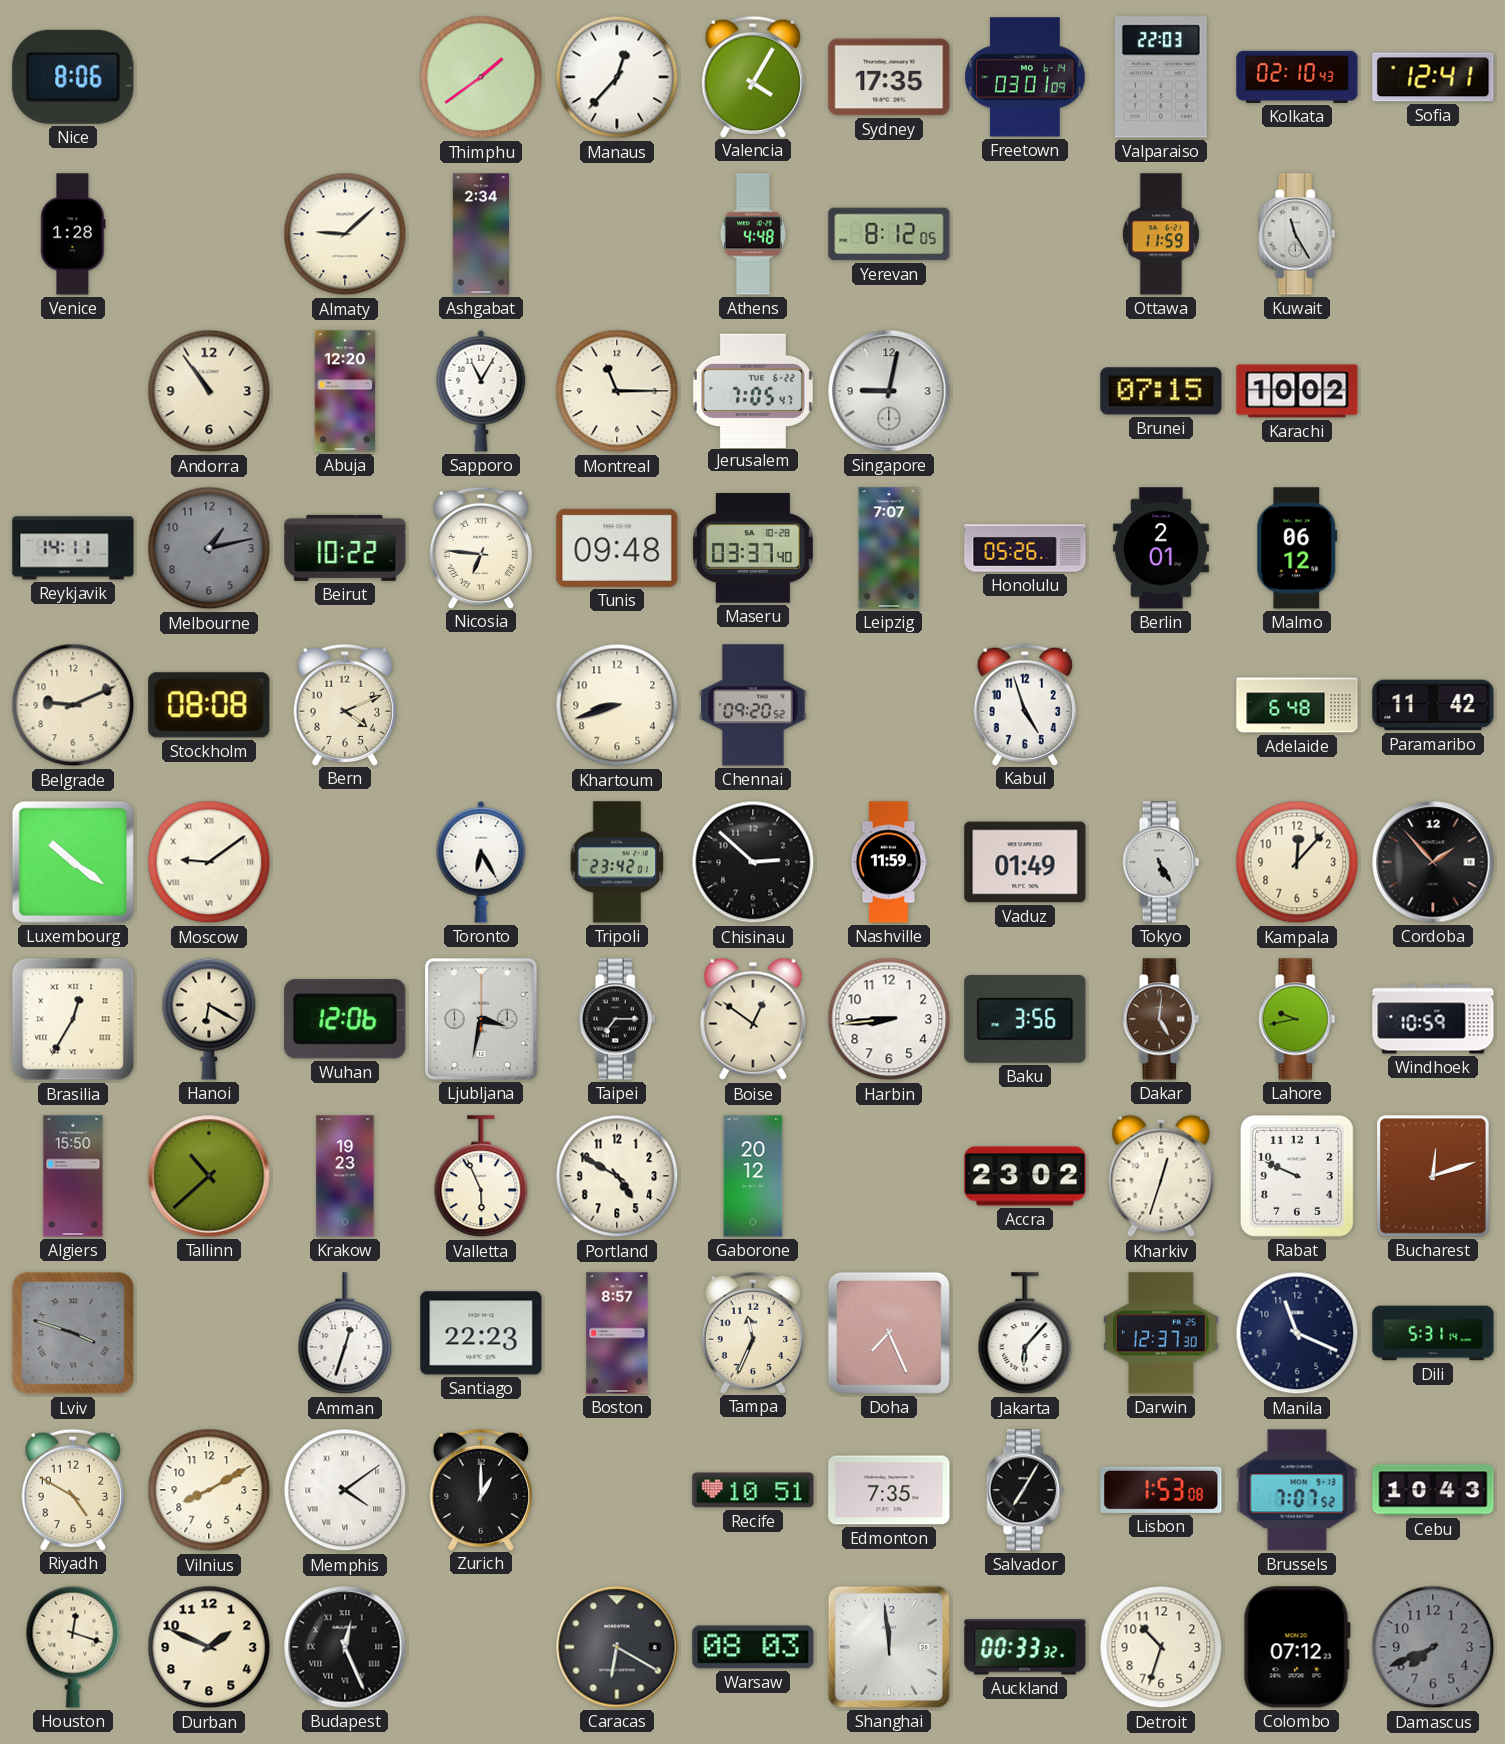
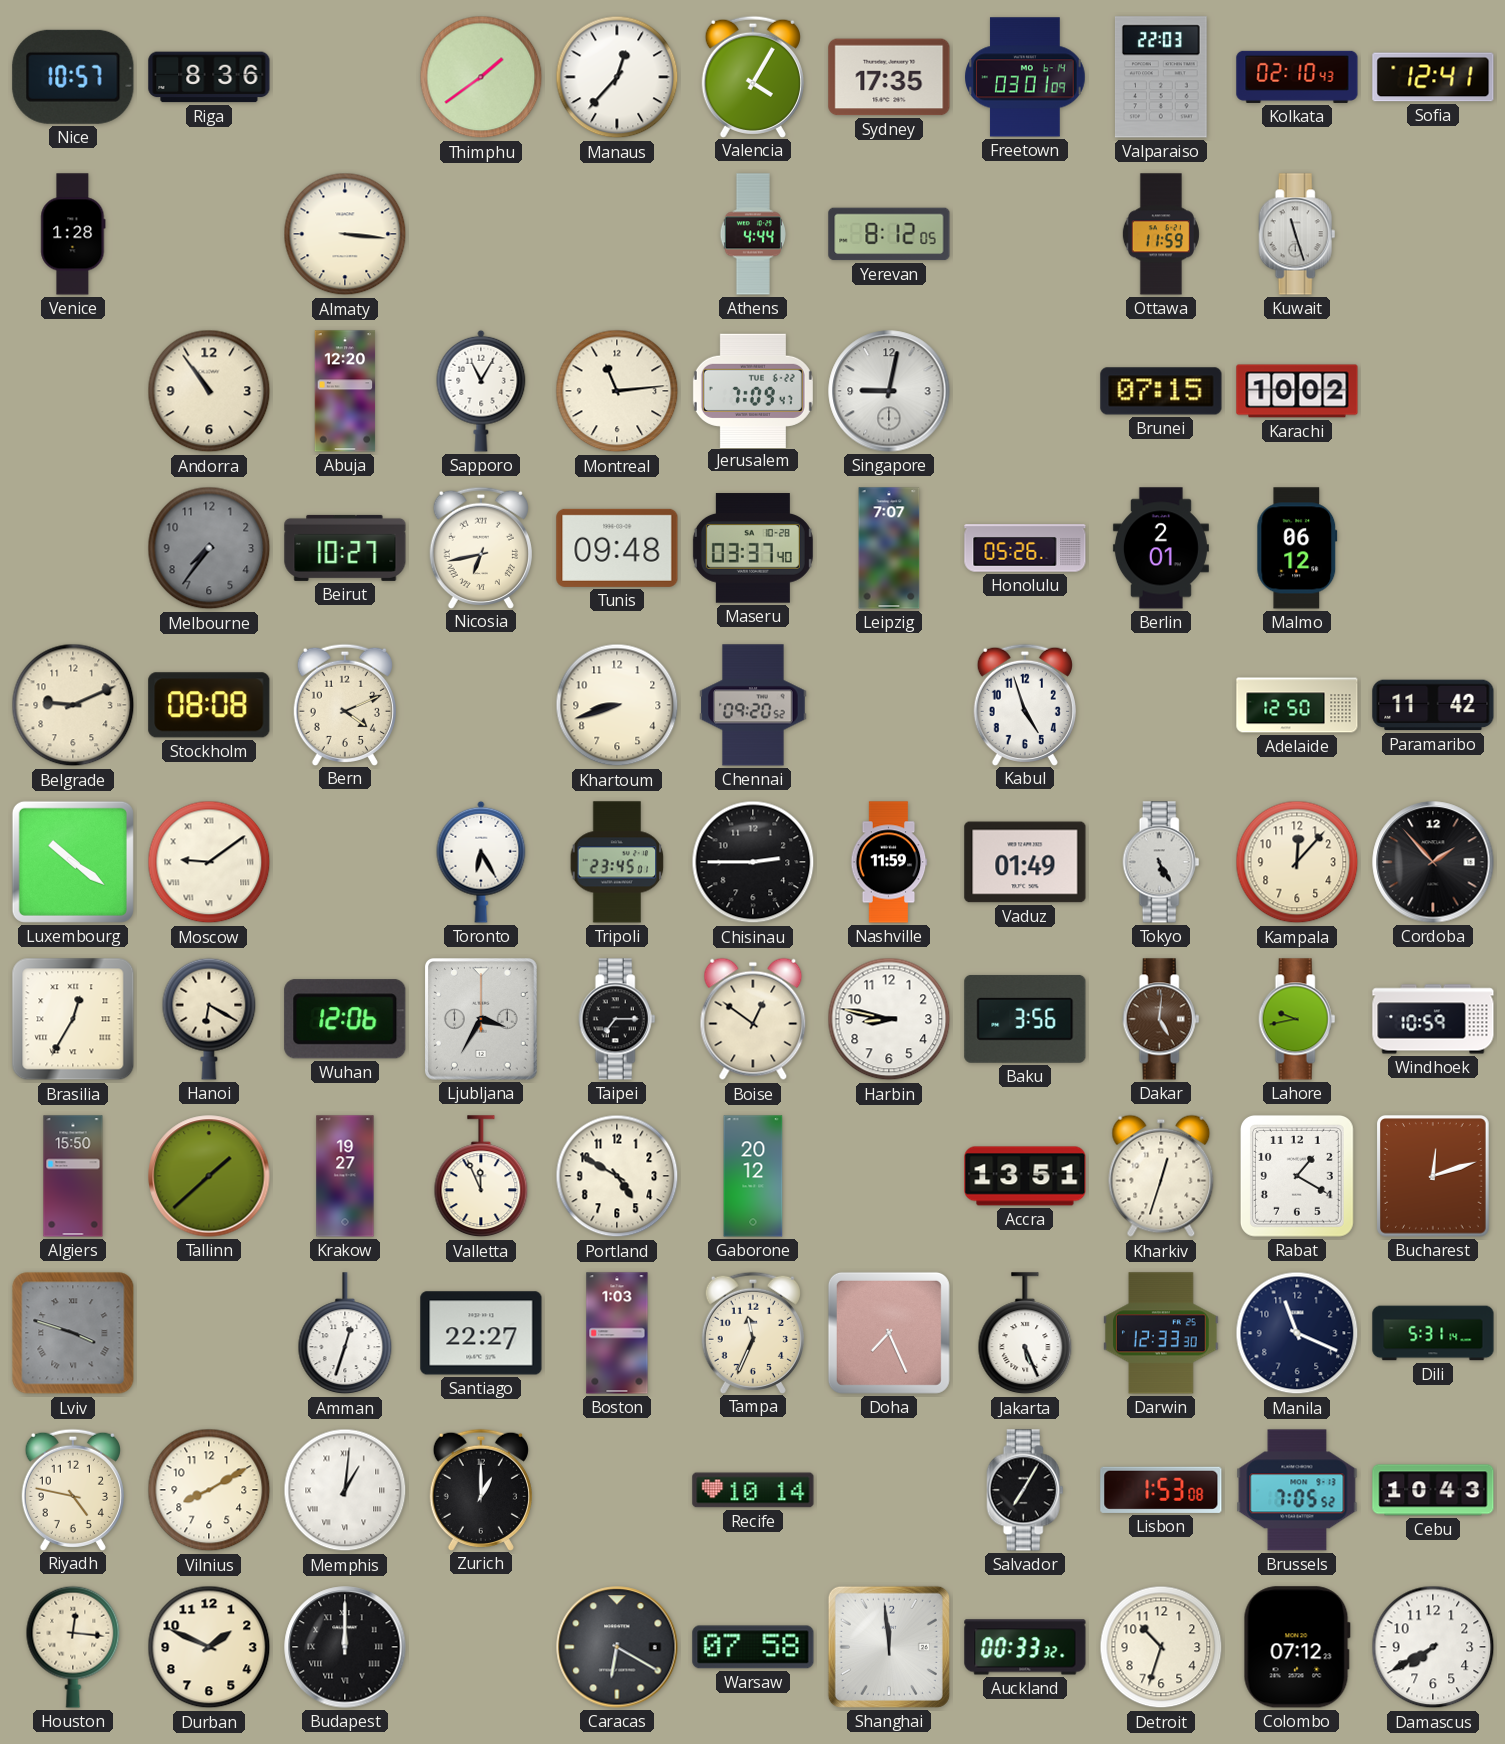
Nice: 8:06 -> 10:57
Riga: none -> 8:36
Almaty: 9:08 -> 3:16
Ashgabat: 2:34 -> none
Athens: 4:48 -> 4:44
Kuwait: 11:25 -> 11:27
Montreal: 11:15 -> 11:14
Jerusalem: 7:05 -> 7:09
Reykjavik: 14:11 -> none
Melbourne: 1:13 -> 7:36
Beirut: 10:22 -> 10:27
Nicosia: 6:46 -> 6:43
Adelaide: 6:48 -> 12:50
Tripoli: 23:42 -> 23:45
Chisinau: 2:52 -> 2:45
Ljubljana: 3:32 -> 3:35
Harbin: 8:44 -> 8:47
Tallinn: 10:38 -> 1:38
Krakow: 19:23 -> 19:27
Valletta: 5:56 -> 11:56
Accra: 23:02 -> 13:51
Rabat: 9:49 -> 1:20
Santiago: 22:23 -> 22:27
Boston: 8:57 -> 1:03
Jakarta: 6:07 -> 5:26
Darwin: 12:37 -> 12:33
Riyadh: 4:50 -> 4:47
Memphis: 4:09 -> 1:01
Recife: 10:51 -> 10:14
Edmonton: 7:35 -> none
Brussels: 7:07 -> 7:05
Houston: 12:18 -> 12:16
Budapest: 12:26 -> 12:00
Warsaw: 08:03 -> 07:58
Damascus: 7:41 -> 7:40
Damascus dial: grey -> white
